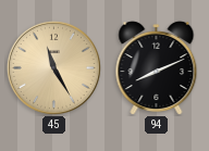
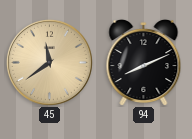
45: 11:25 -> 11:39
